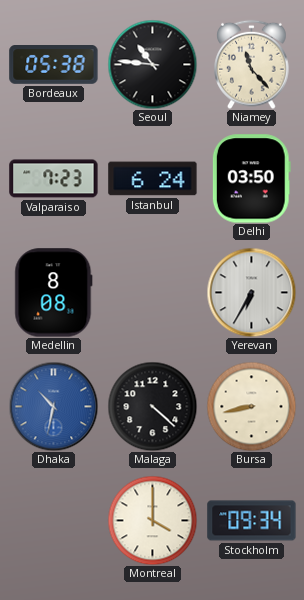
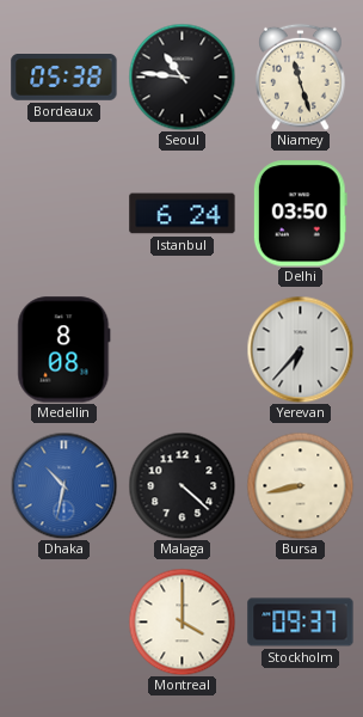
Niamey: 11:23 -> 11:27
Valparaiso: 7:23 -> none
Yerevan: 6:35 -> 6:37
Stockholm: 09:34 -> 09:37
